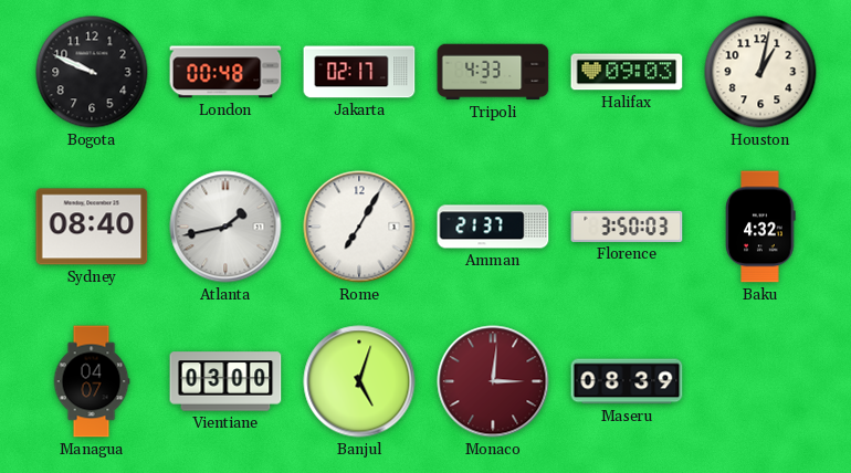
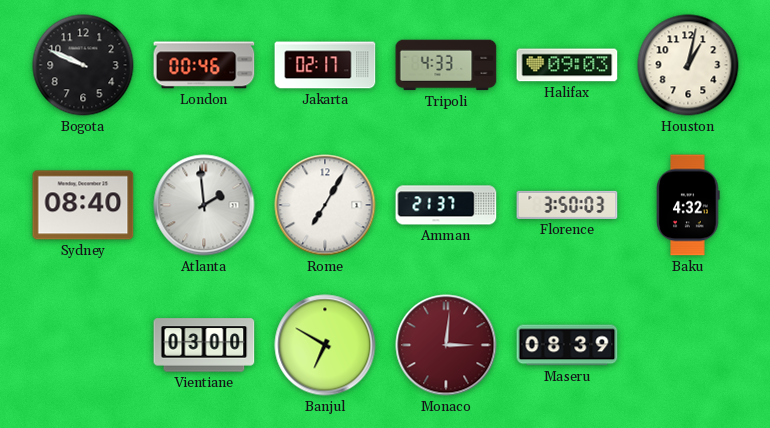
London: 00:48 -> 00:46
Atlanta: 1:43 -> 1:59
Managua: 04:07 -> none
Banjul: 5:03 -> 6:50
